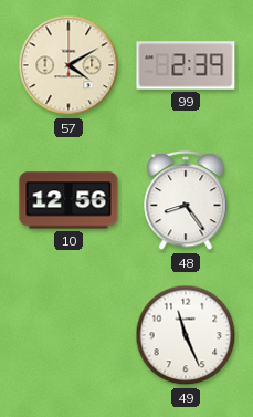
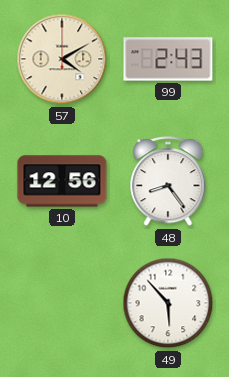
99: 2:39 -> 2:43
49: 11:26 -> 5:53
